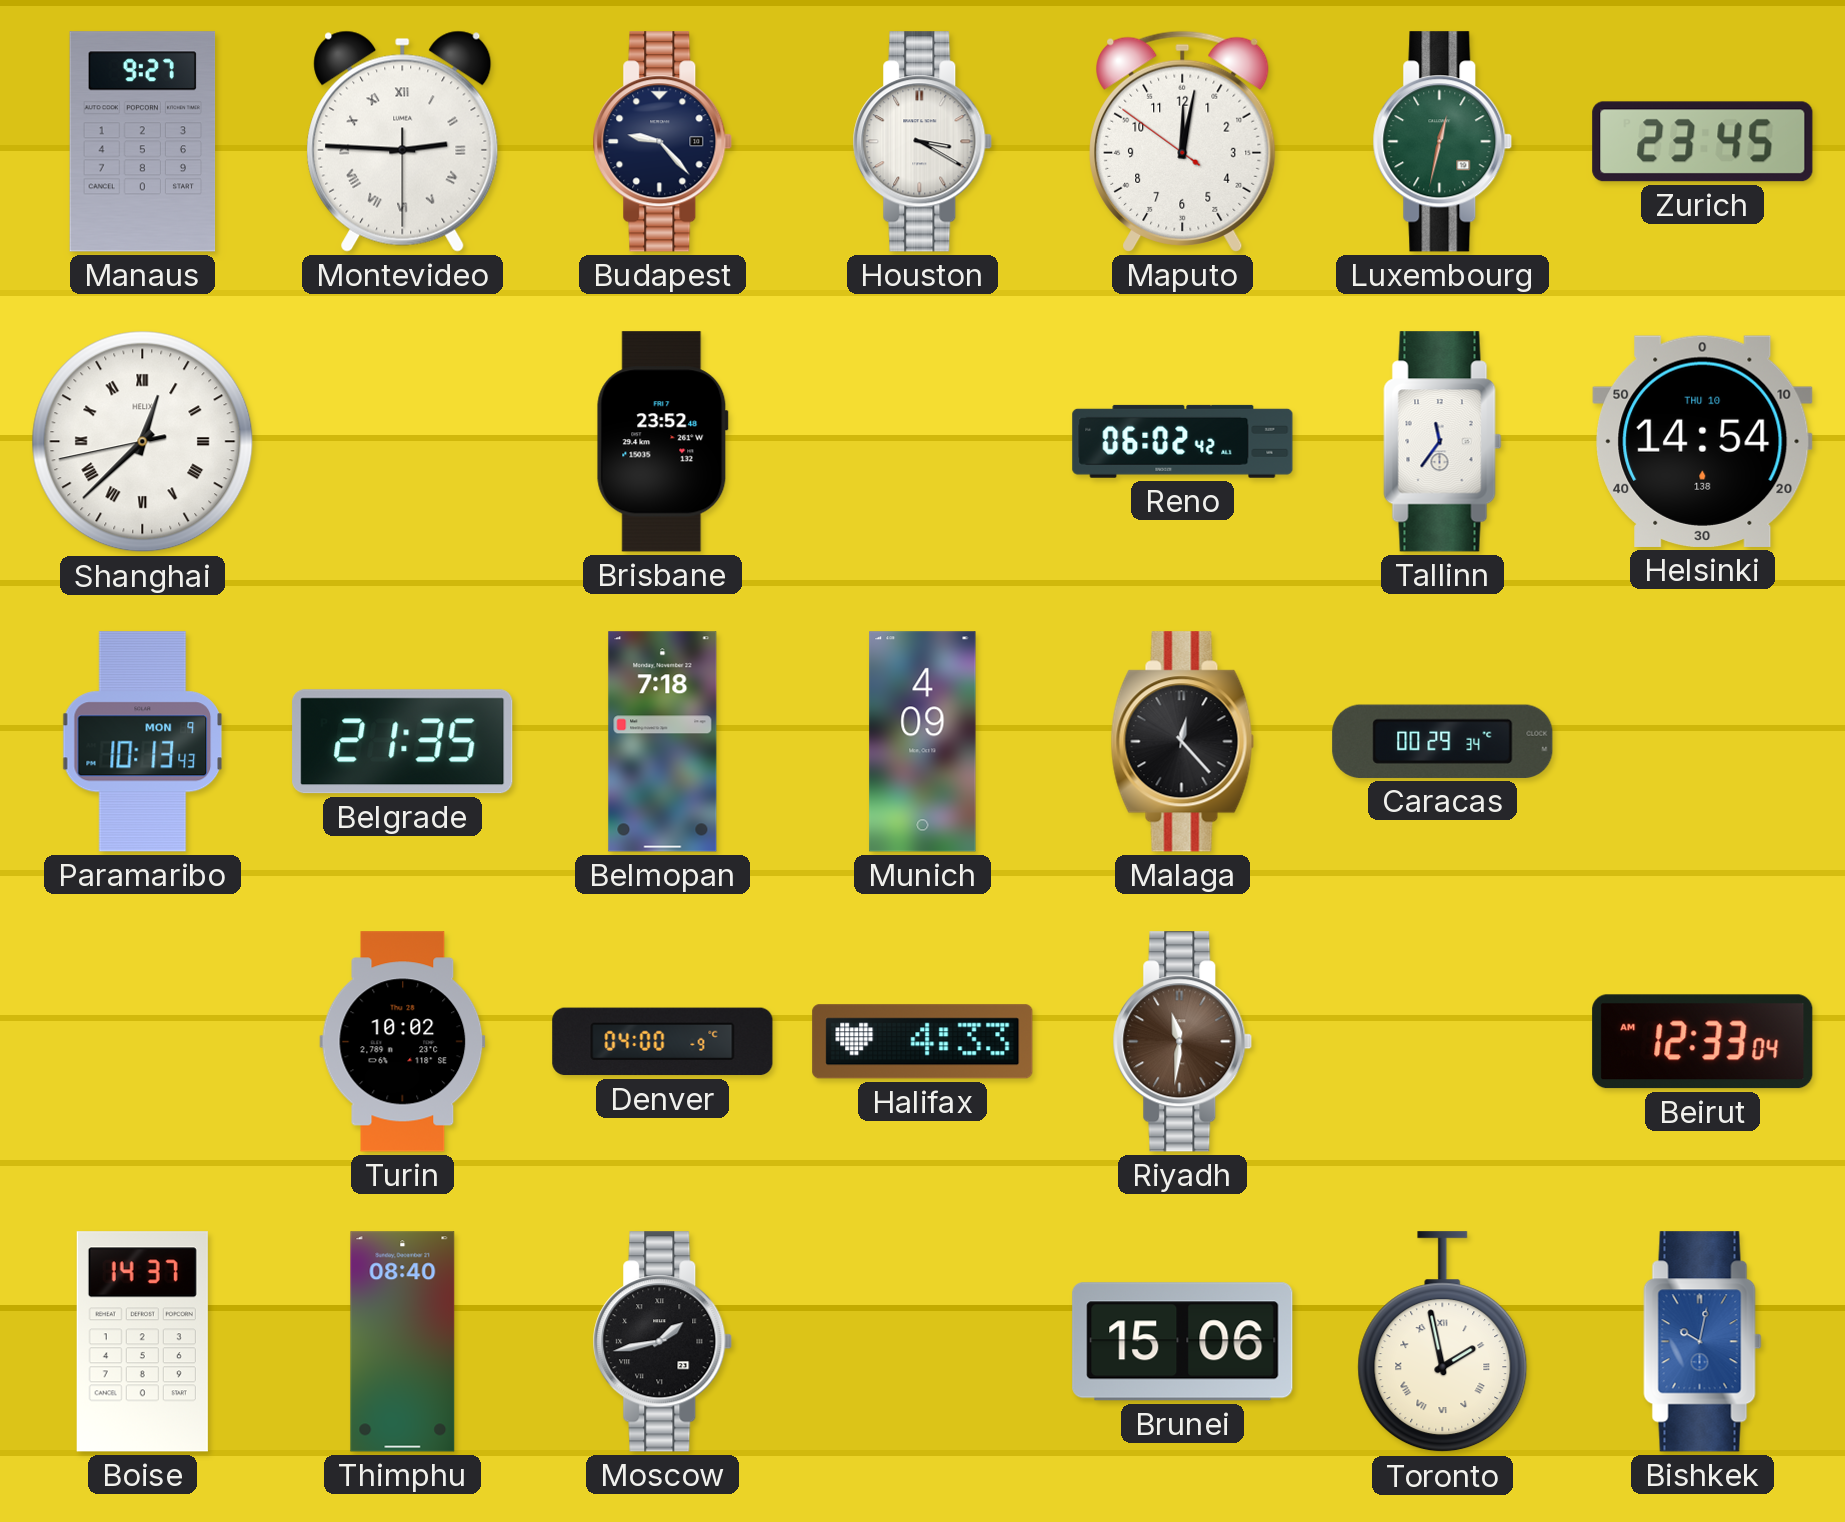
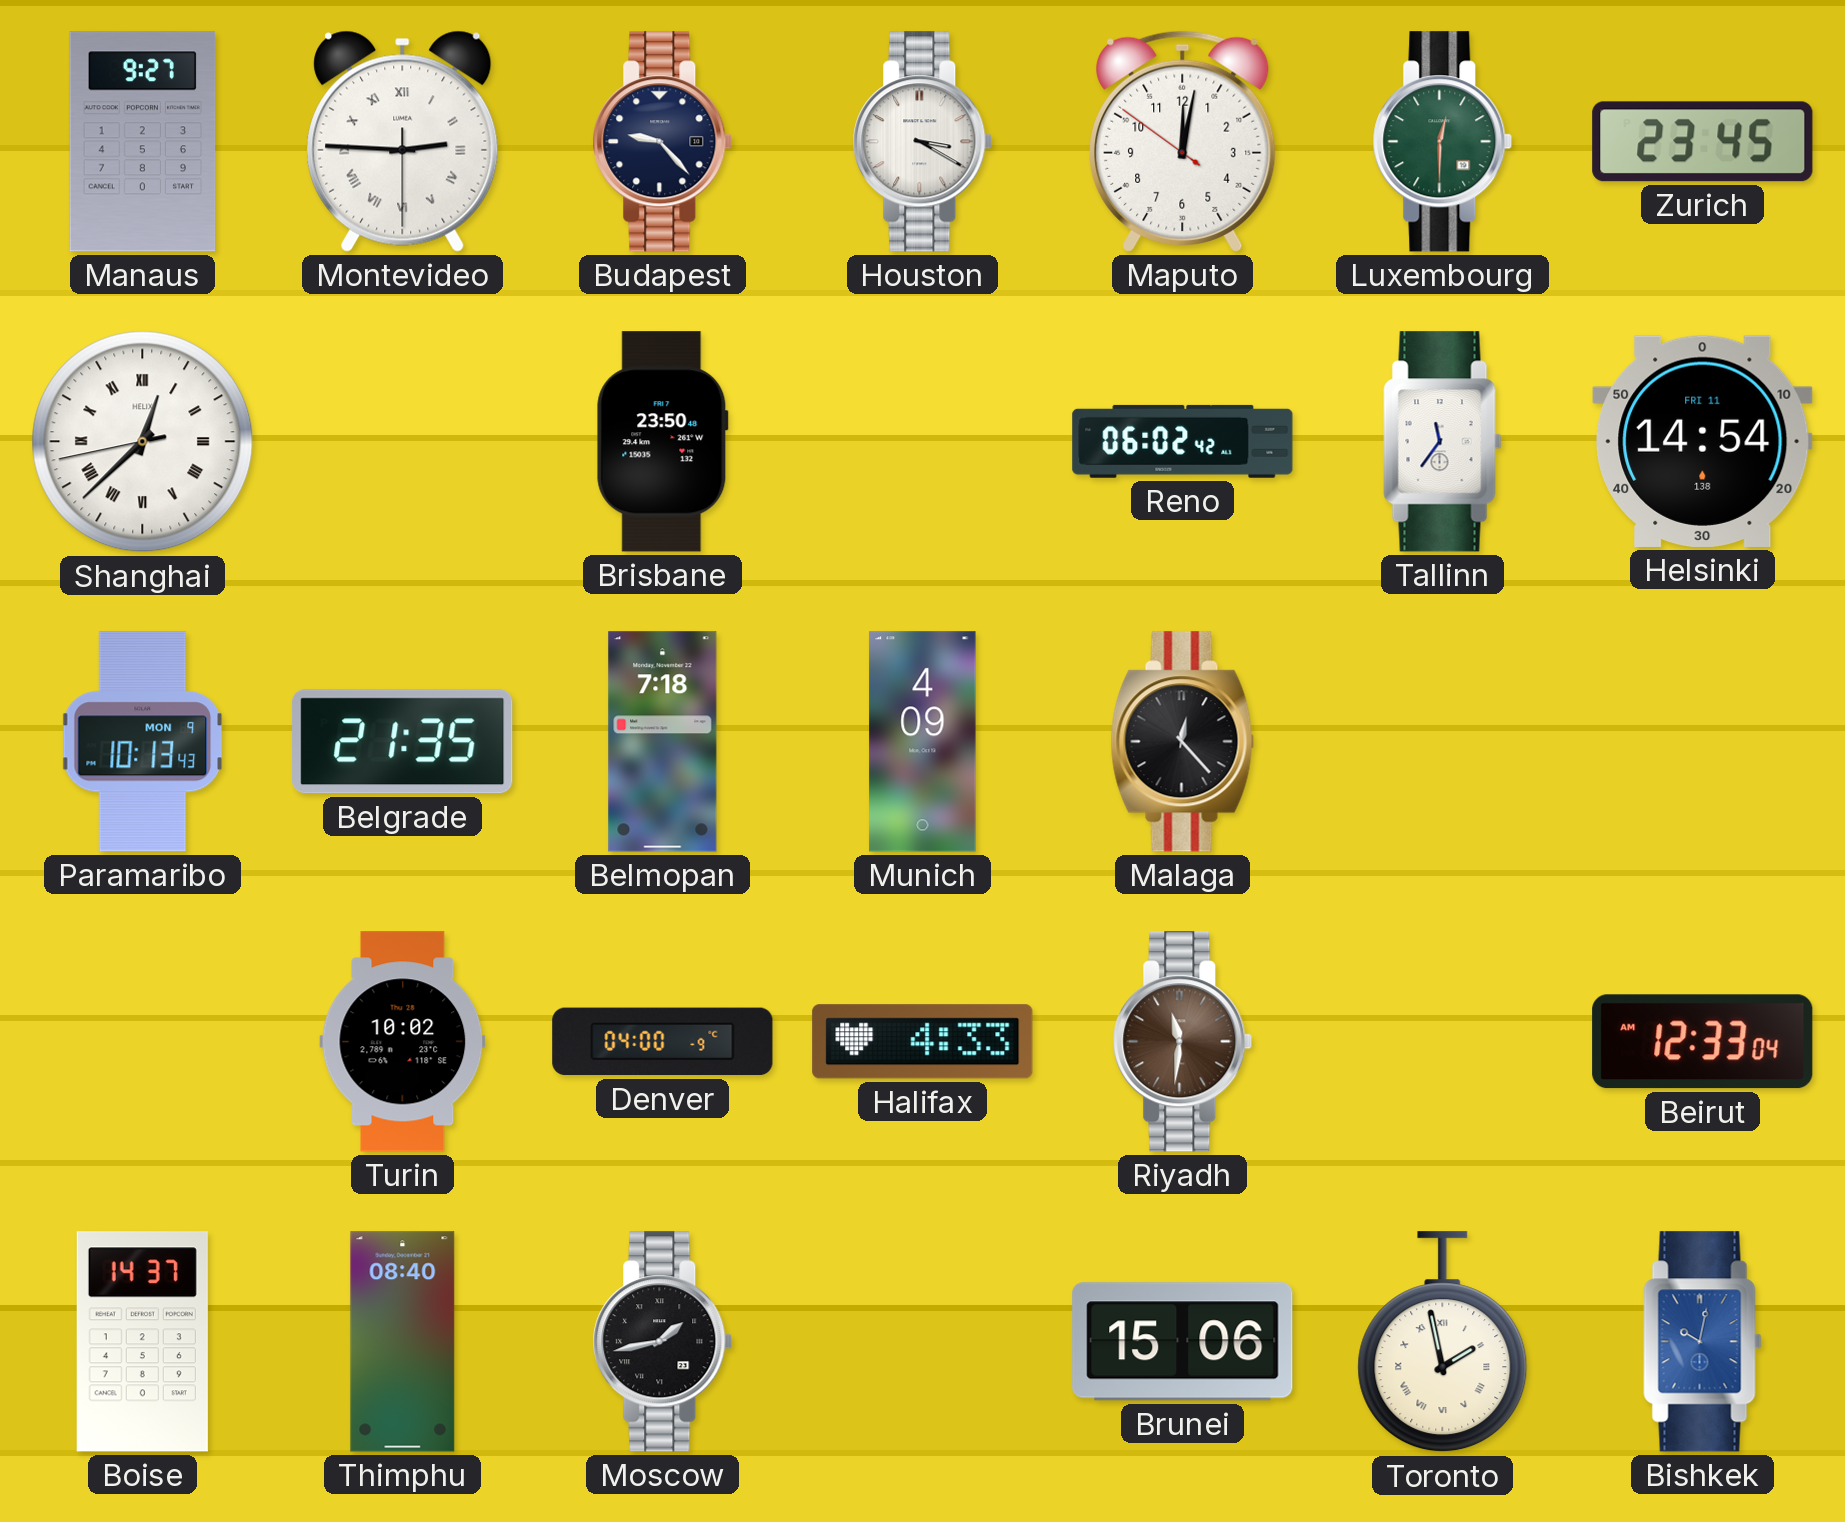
Luxembourg: 12:32 -> 12:30
Brisbane: 23:52 -> 23:50
Helsinki date: THU 10 -> FRI 11
Caracas: 00:29 -> none
